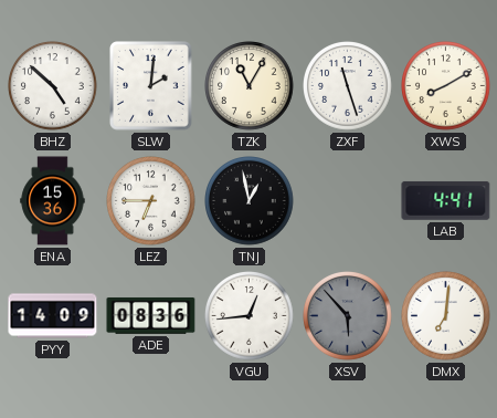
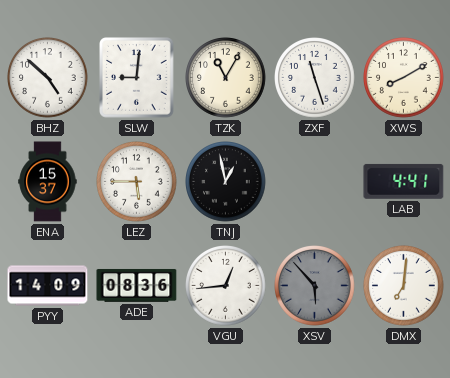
SLW: 2:01 -> 9:01
ENA: 15:36 -> 15:37
LEZ: 6:45 -> 5:45
